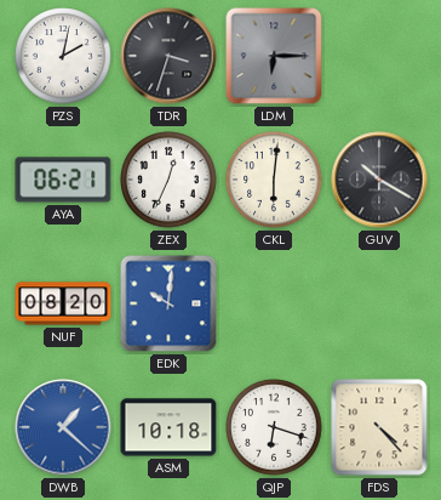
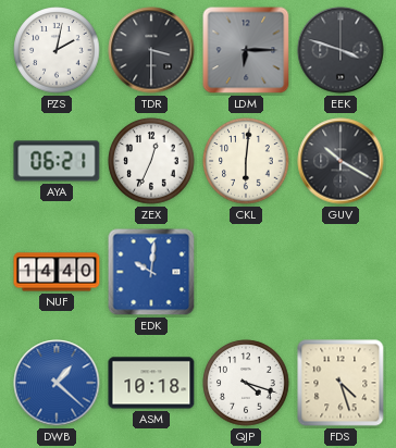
TDR: 3:33 -> 3:30
EEK: none -> 3:48
NUF: 08:20 -> 14:40
QJP: 6:18 -> 4:18
FDS: 4:23 -> 4:27
